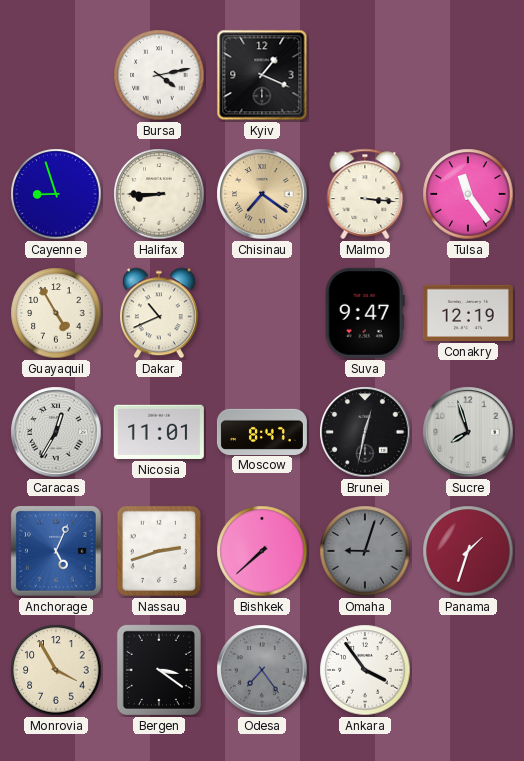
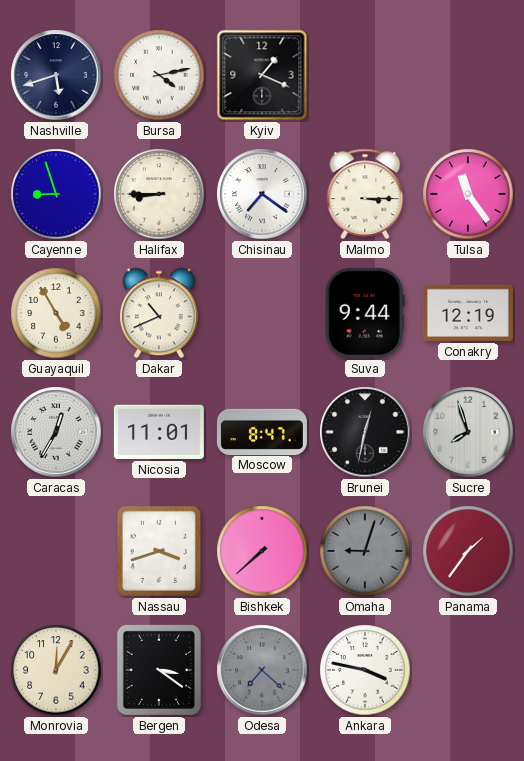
Nashville: none -> 5:42
Chisinau dial: champagne -> white
Malmo: 3:16 -> 3:15
Suva: 9:47 -> 9:44
Anchorage: 5:04 -> none
Nassau: 2:42 -> 3:42
Panama: 1:33 -> 1:36
Monrovia: 3:55 -> 12:05
Odesa: 7:24 -> 7:22
Ankara: 3:54 -> 3:47
